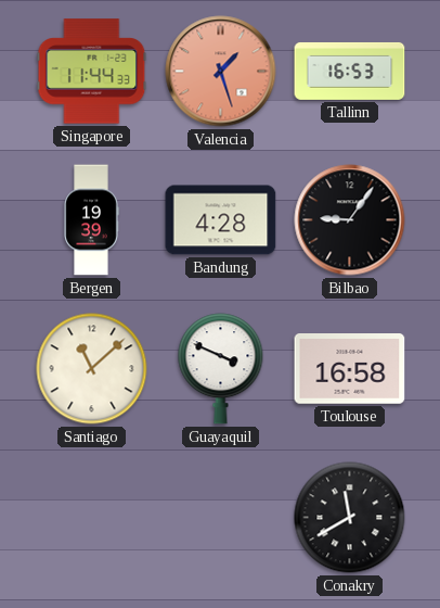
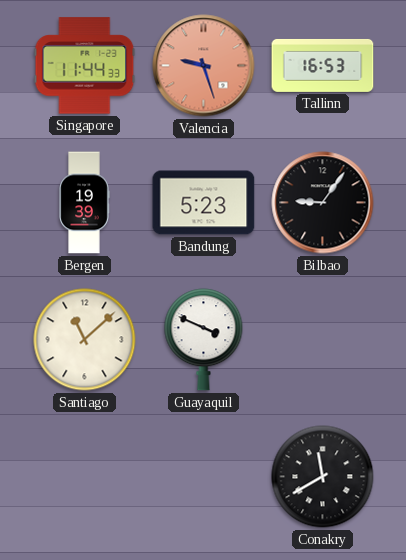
Valencia: 1:27 -> 9:27
Bandung: 4:28 -> 5:23
Toulouse: 16:58 -> none
